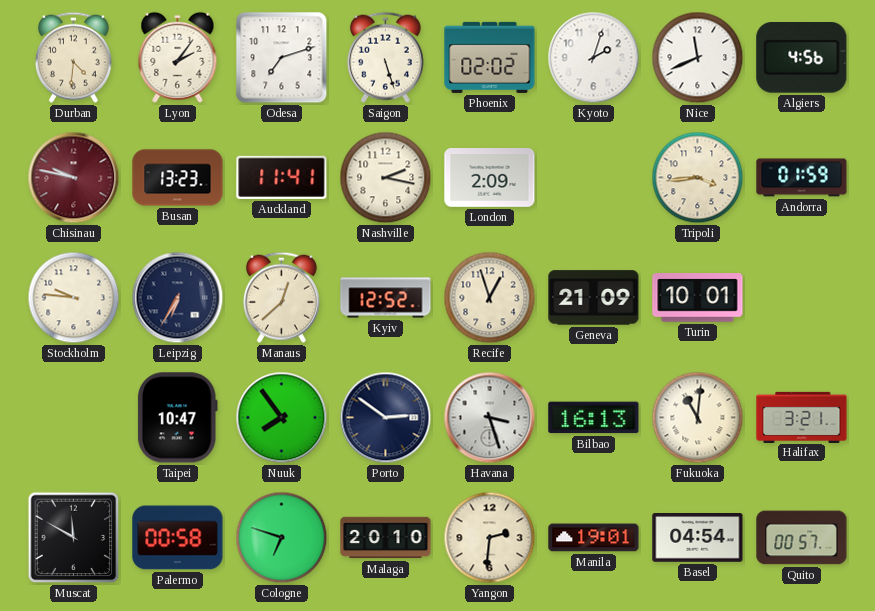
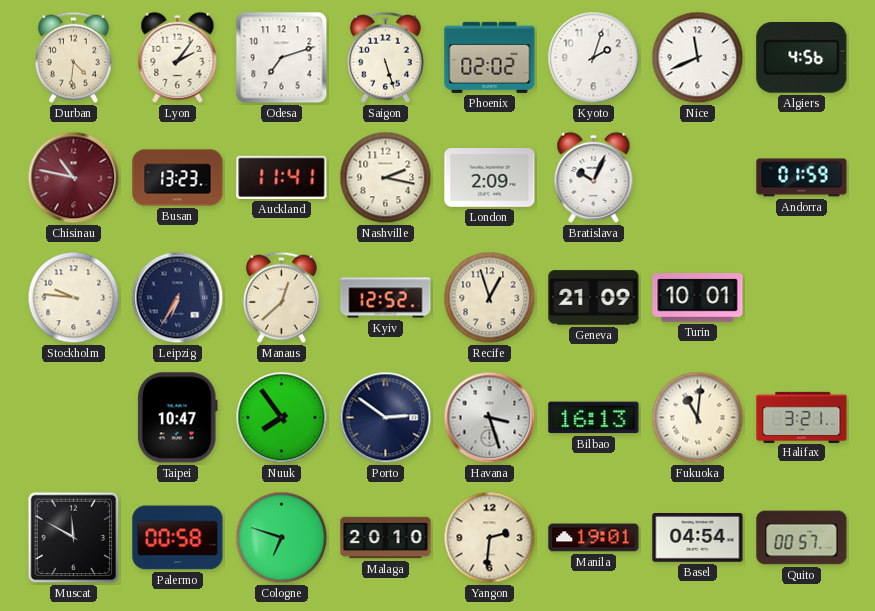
Chisinau: 9:47 -> 10:47
Bratislava: none -> 10:04
Tripoli: 3:44 -> none
